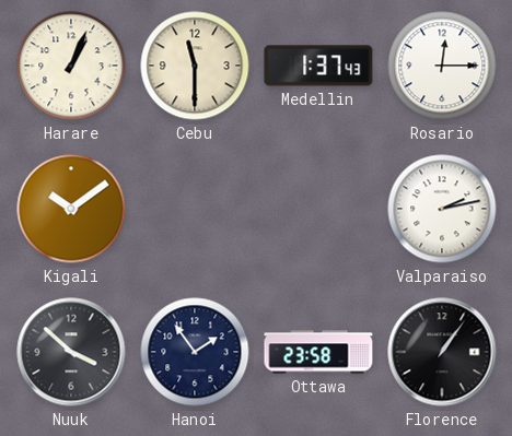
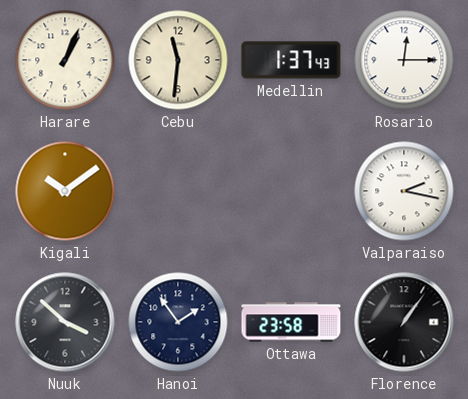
Cebu: 11:30 -> 11:31
Valparaiso: 2:13 -> 2:17
